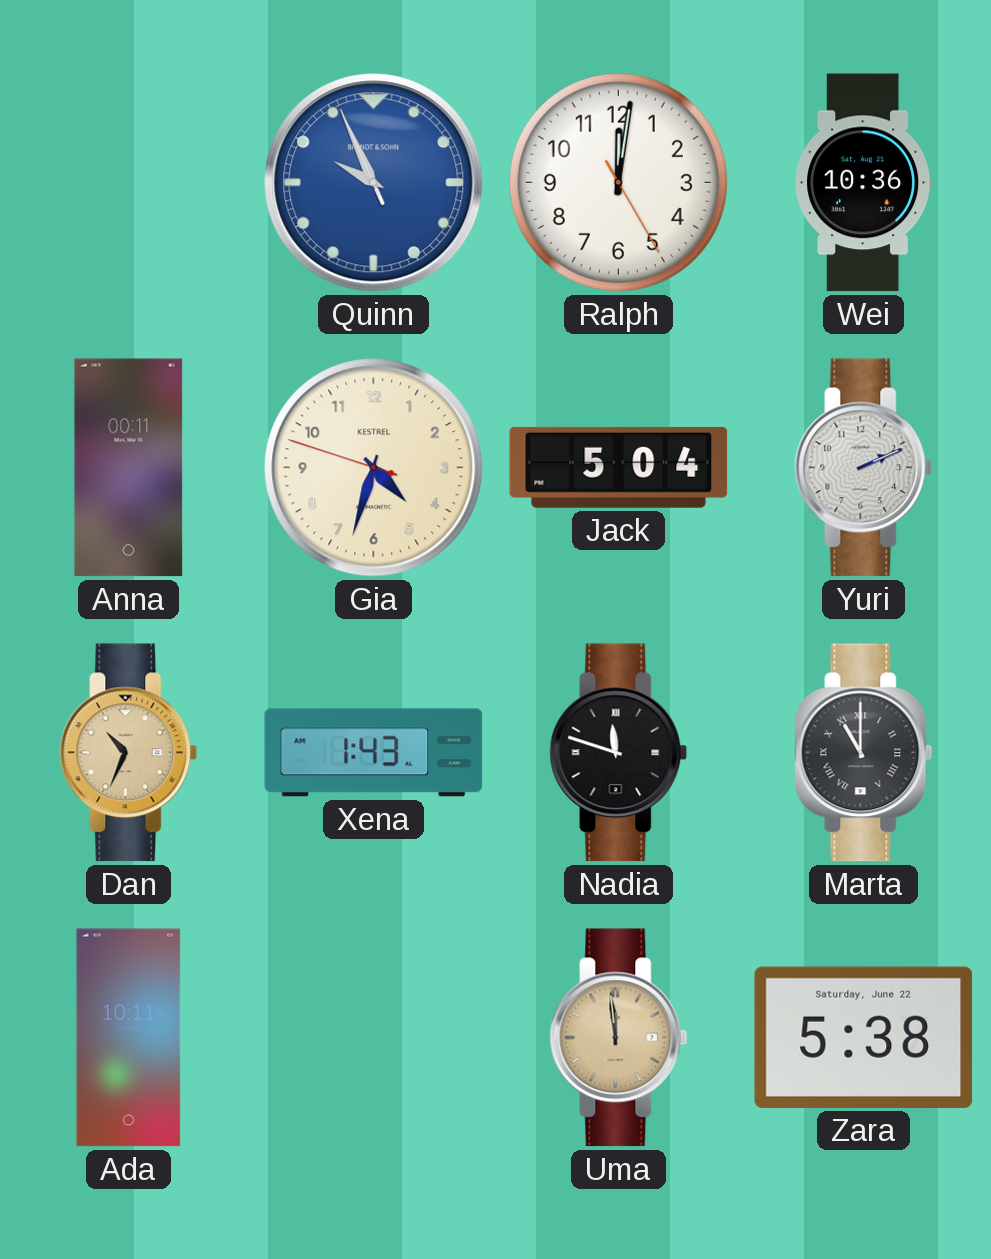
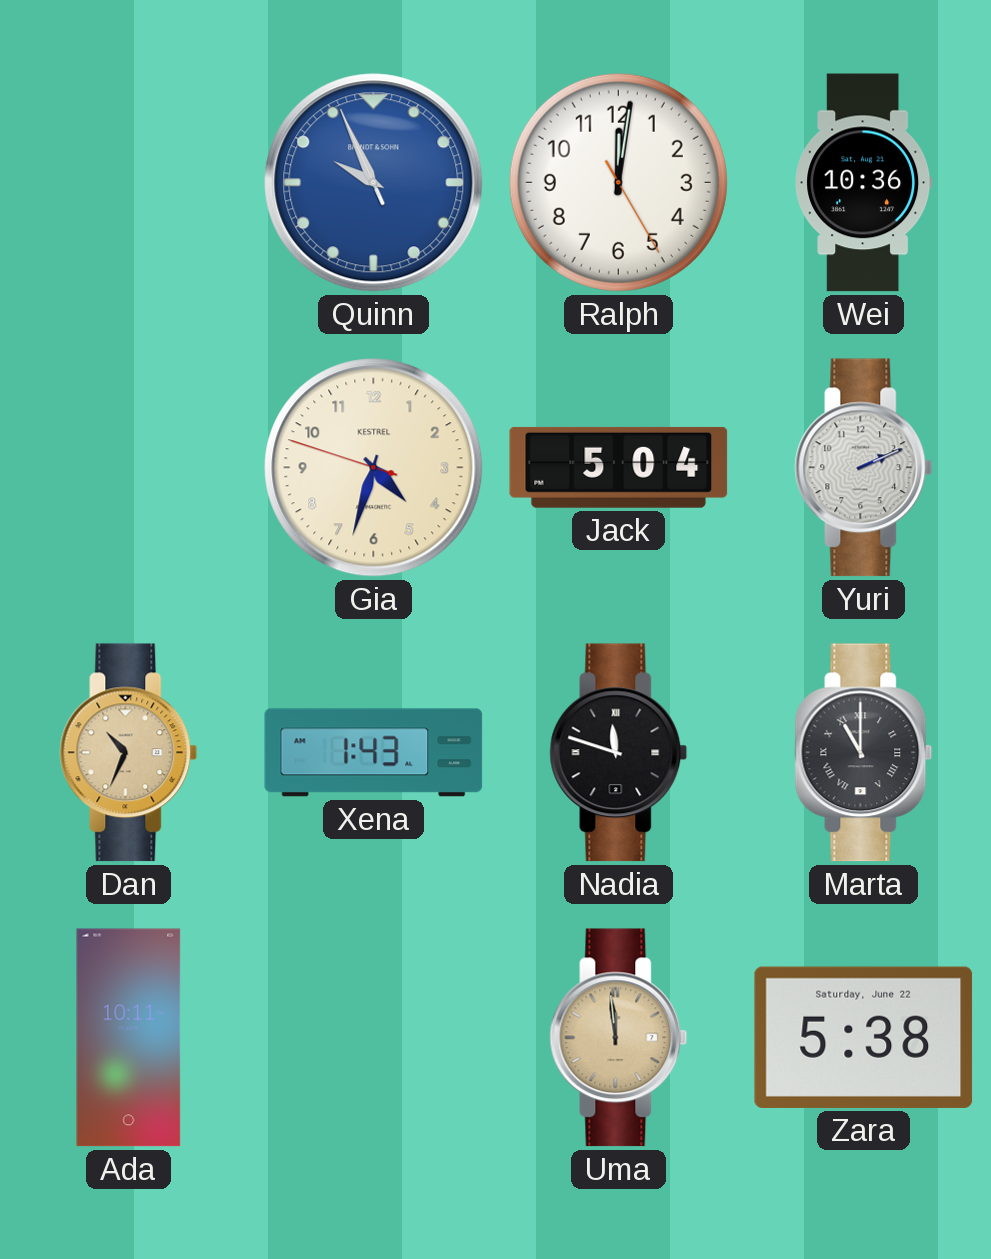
Anna: 00:11 -> none
